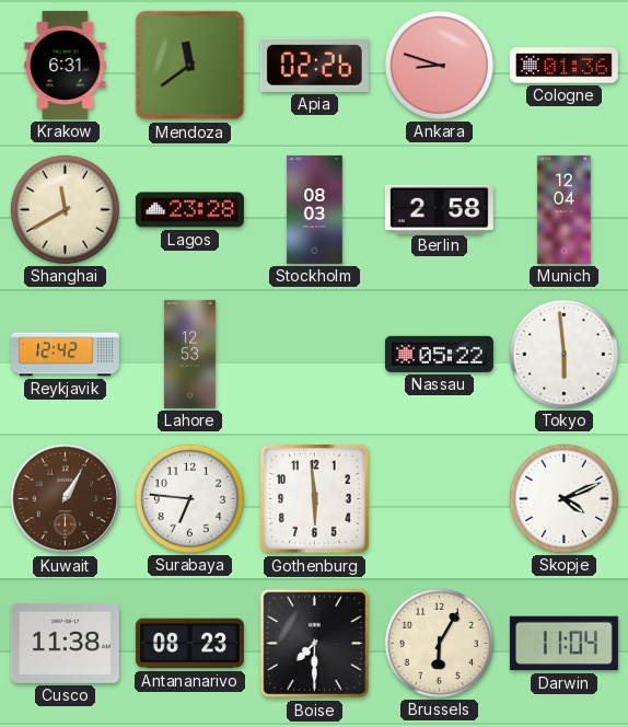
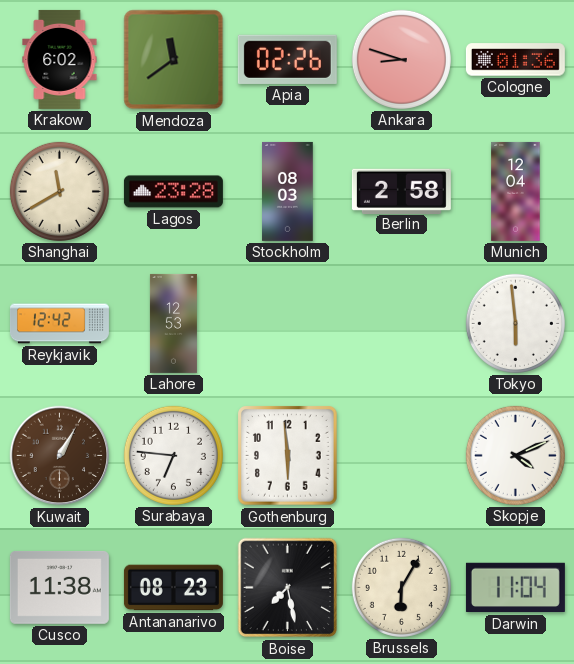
Krakow: 6:31 -> 6:02
Nassau: 05:22 -> none
Boise: 7:30 -> 7:28
